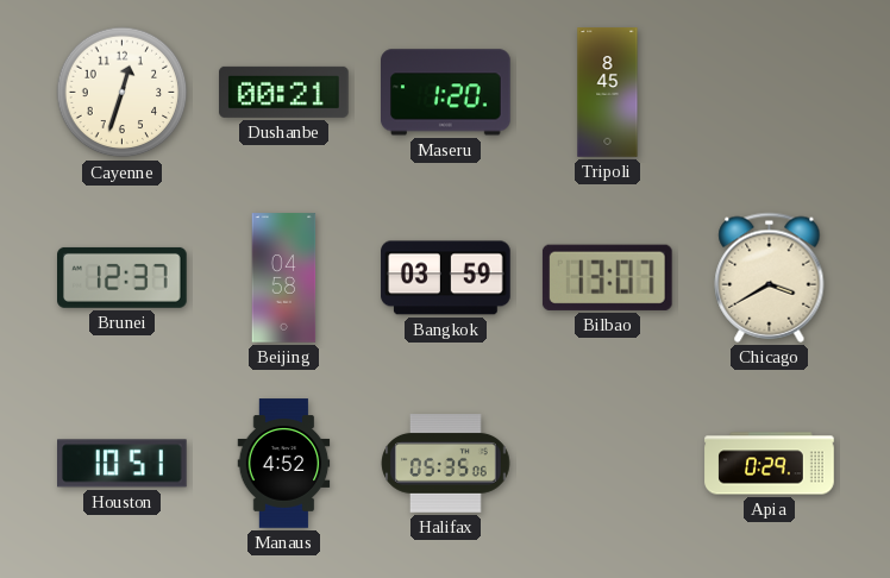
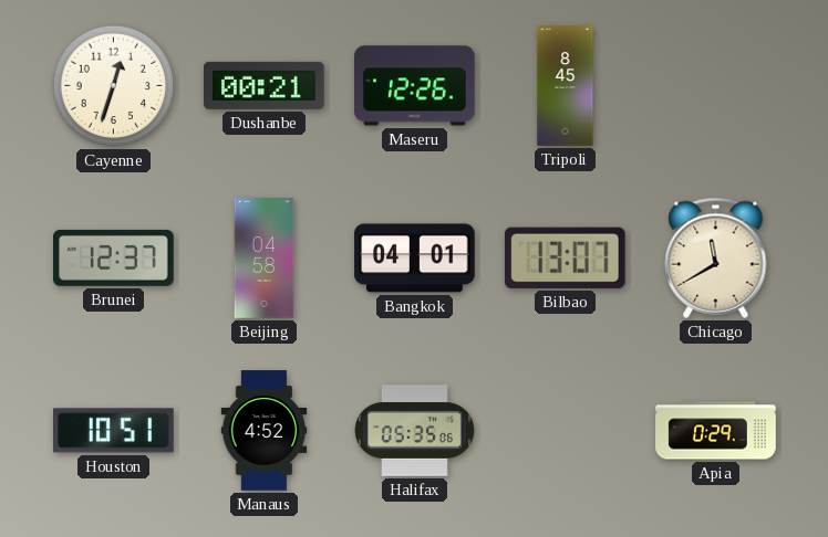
Maseru: 1:20 -> 12:26
Bangkok: 03:59 -> 04:01
Chicago: 3:40 -> 11:40
